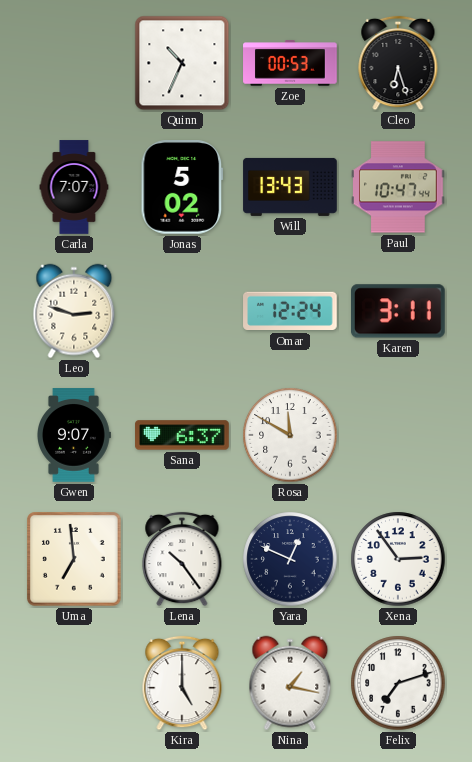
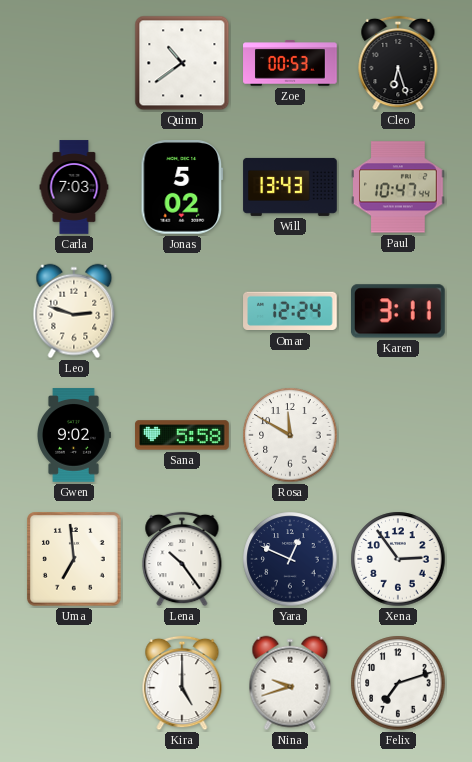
Quinn: 10:34 -> 10:39
Carla: 7:07 -> 7:03
Gwen: 9:07 -> 9:02
Sana: 6:37 -> 5:58
Nina: 1:17 -> 9:42
